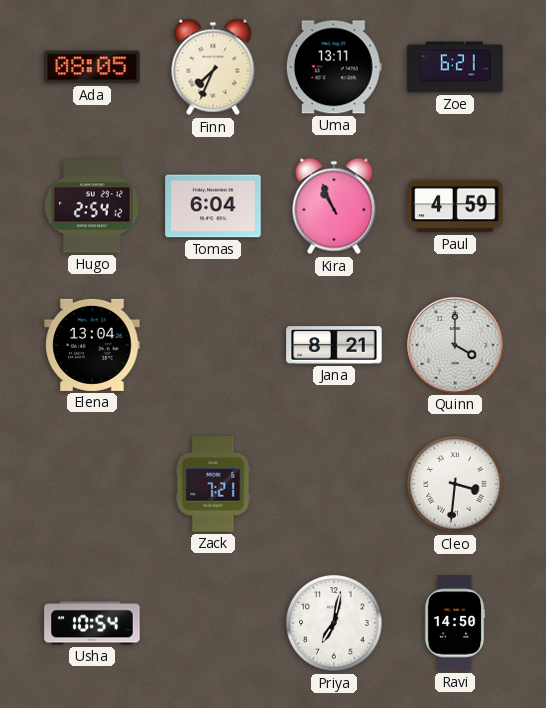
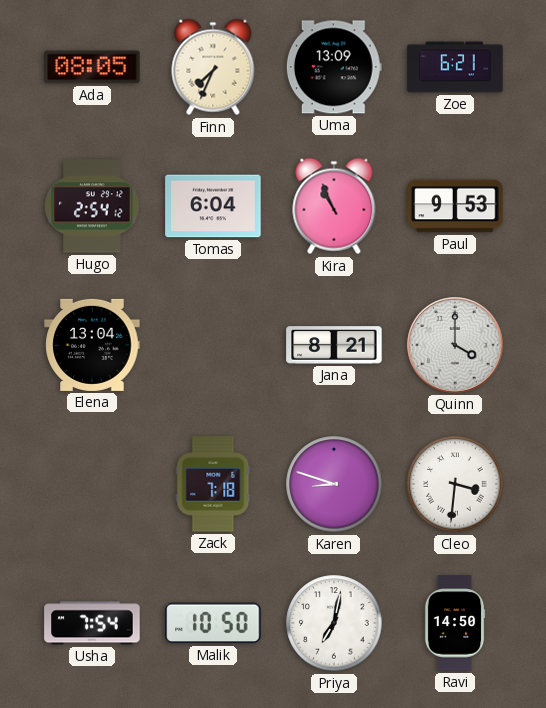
Uma: 13:11 -> 13:09
Paul: 4:59 -> 9:53
Zack: 7:21 -> 7:18
Karen: none -> 8:48
Usha: 10:54 -> 7:54
Malik: none -> 10:50
